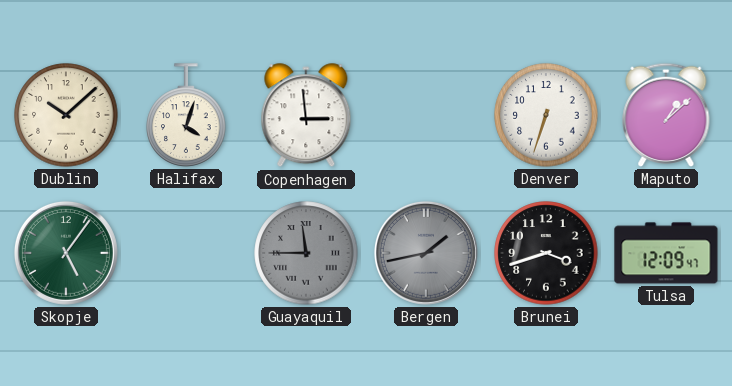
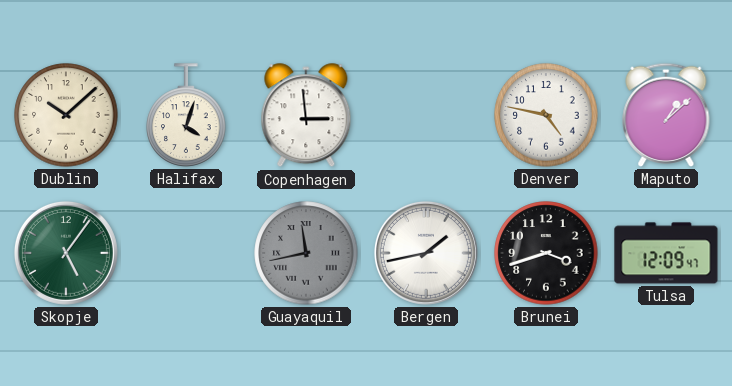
Denver: 6:33 -> 4:47
Guayaquil: 11:45 -> 11:43
Bergen dial: grey -> white
